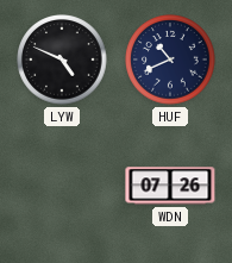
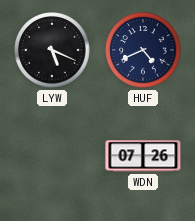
LYW: 4:49 -> 5:19
HUF: 10:41 -> 4:41
